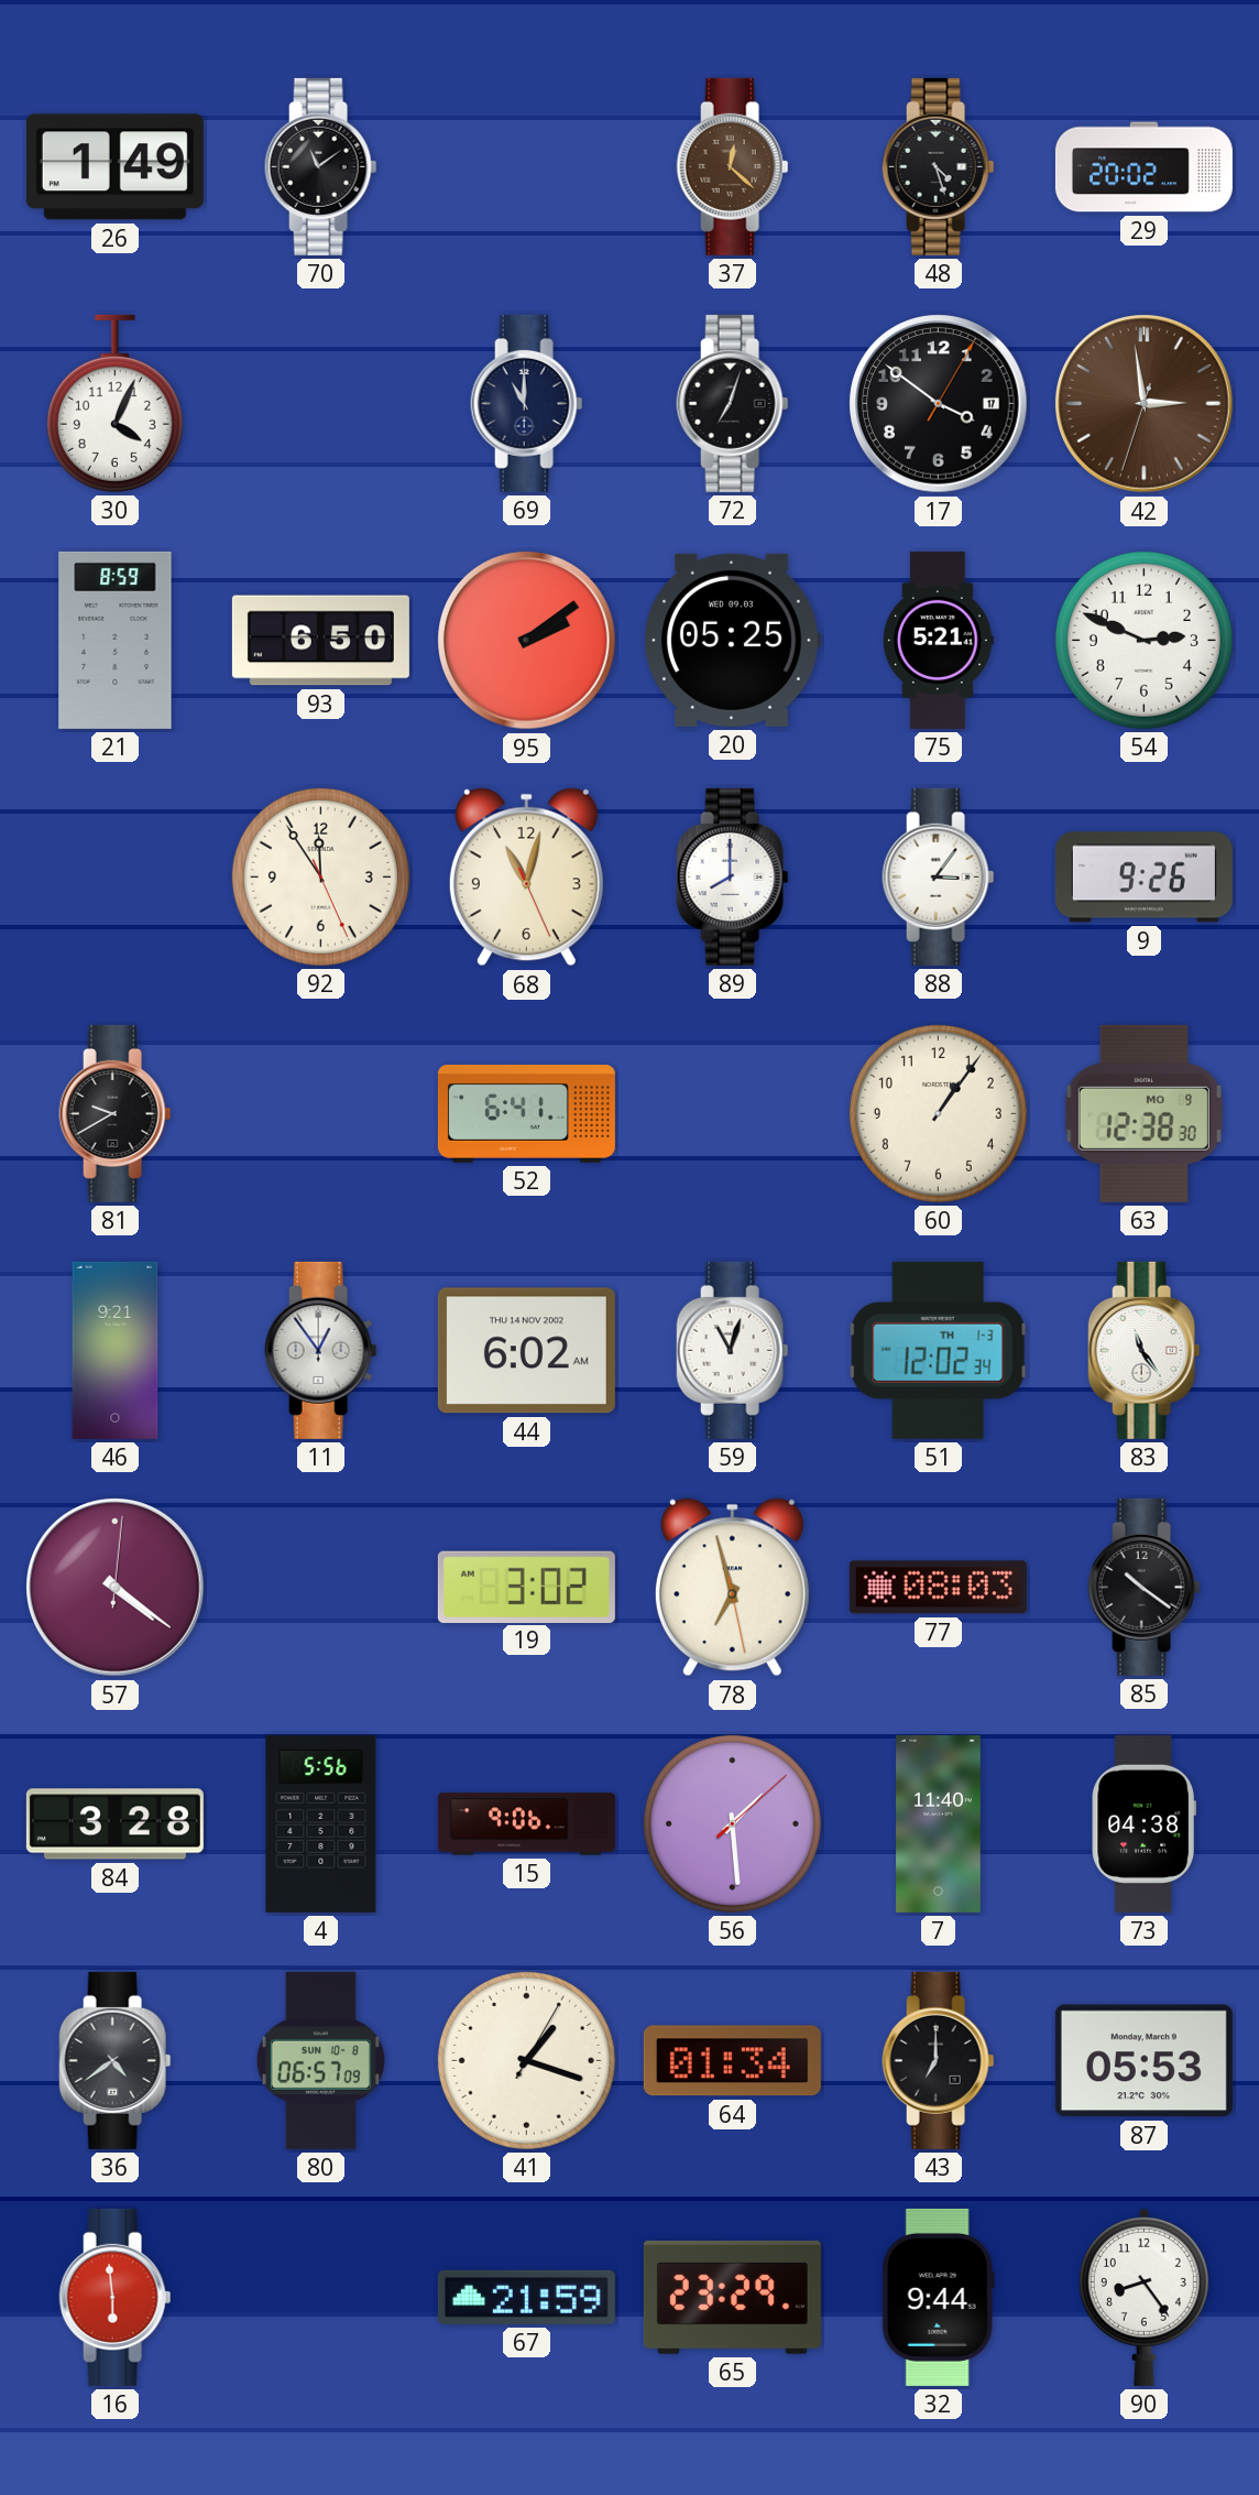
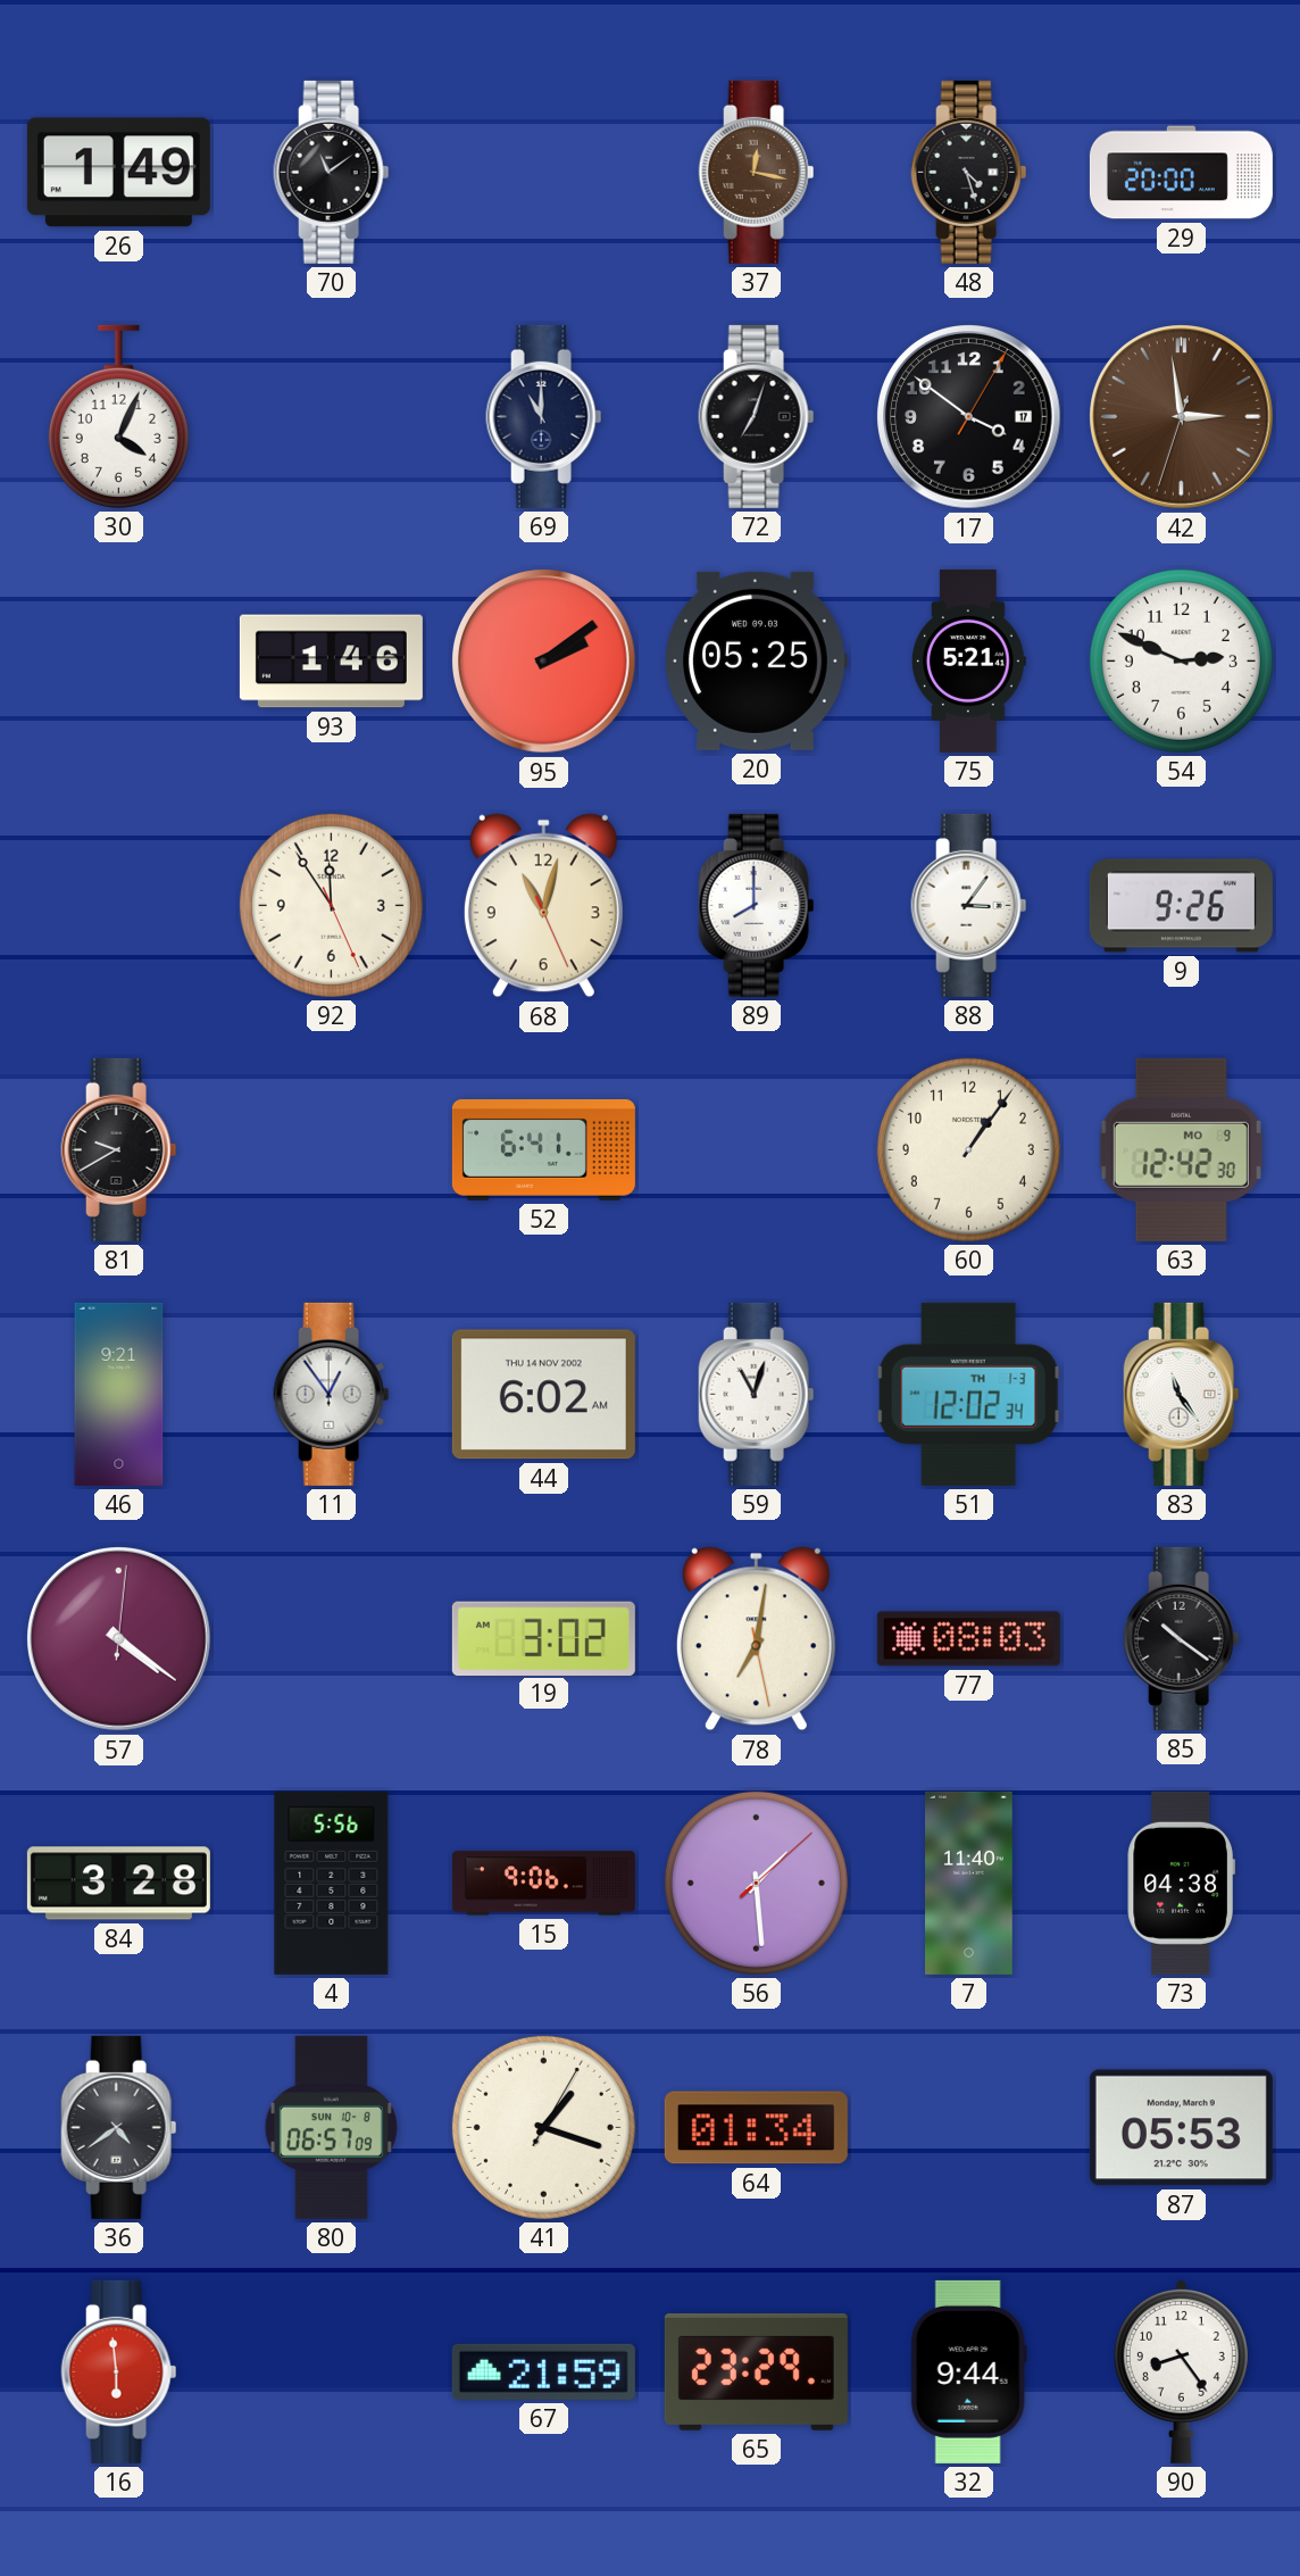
37: 12:22 -> 12:17
29: 20:02 -> 20:00
21: 8:59 -> none
93: 6:50 -> 1:46
63: 12:38 -> 12:42
78: 6:57 -> 7:01
43: 7:00 -> none
